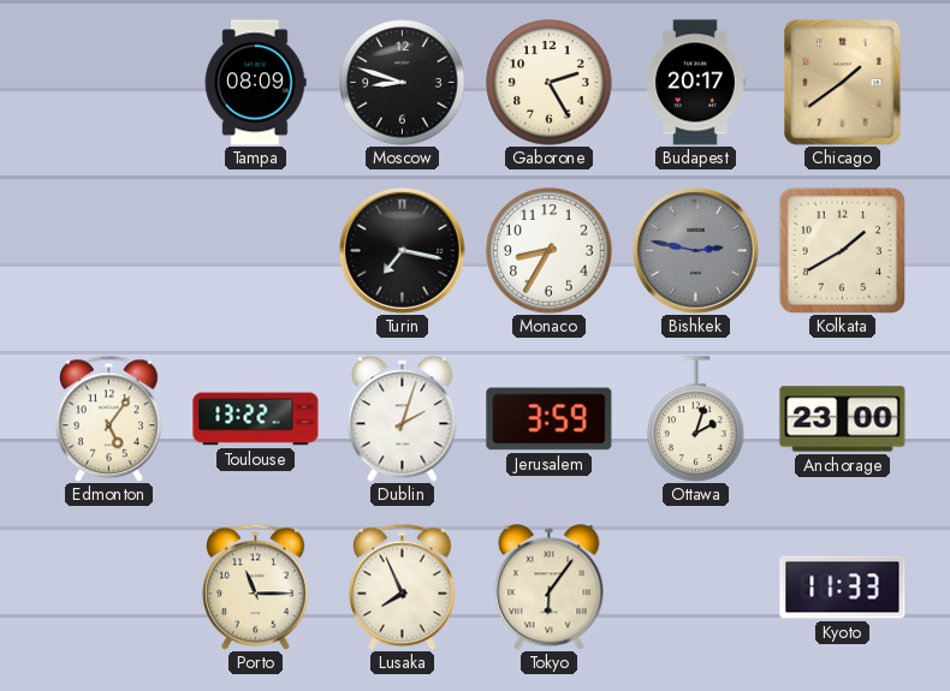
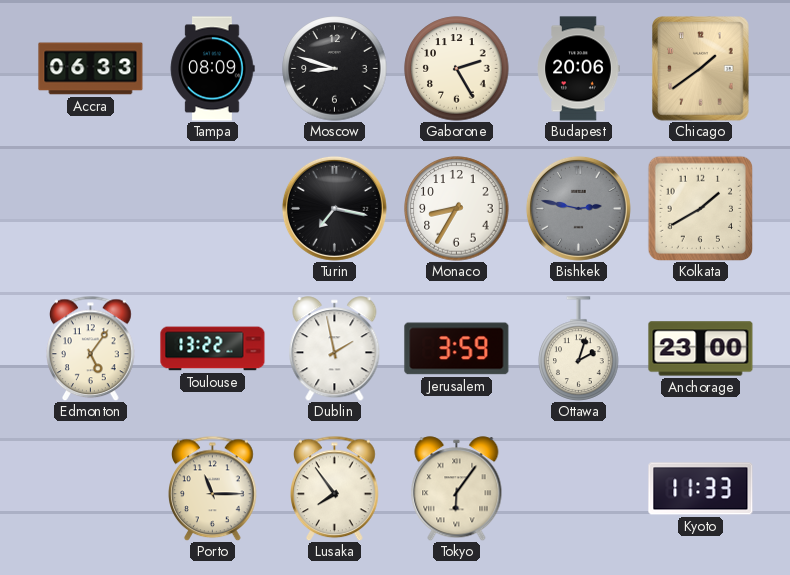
Accra: none -> 06:33
Budapest: 20:17 -> 20:06
Dublin: 2:03 -> 1:58
Lusaka: 7:56 -> 7:54
